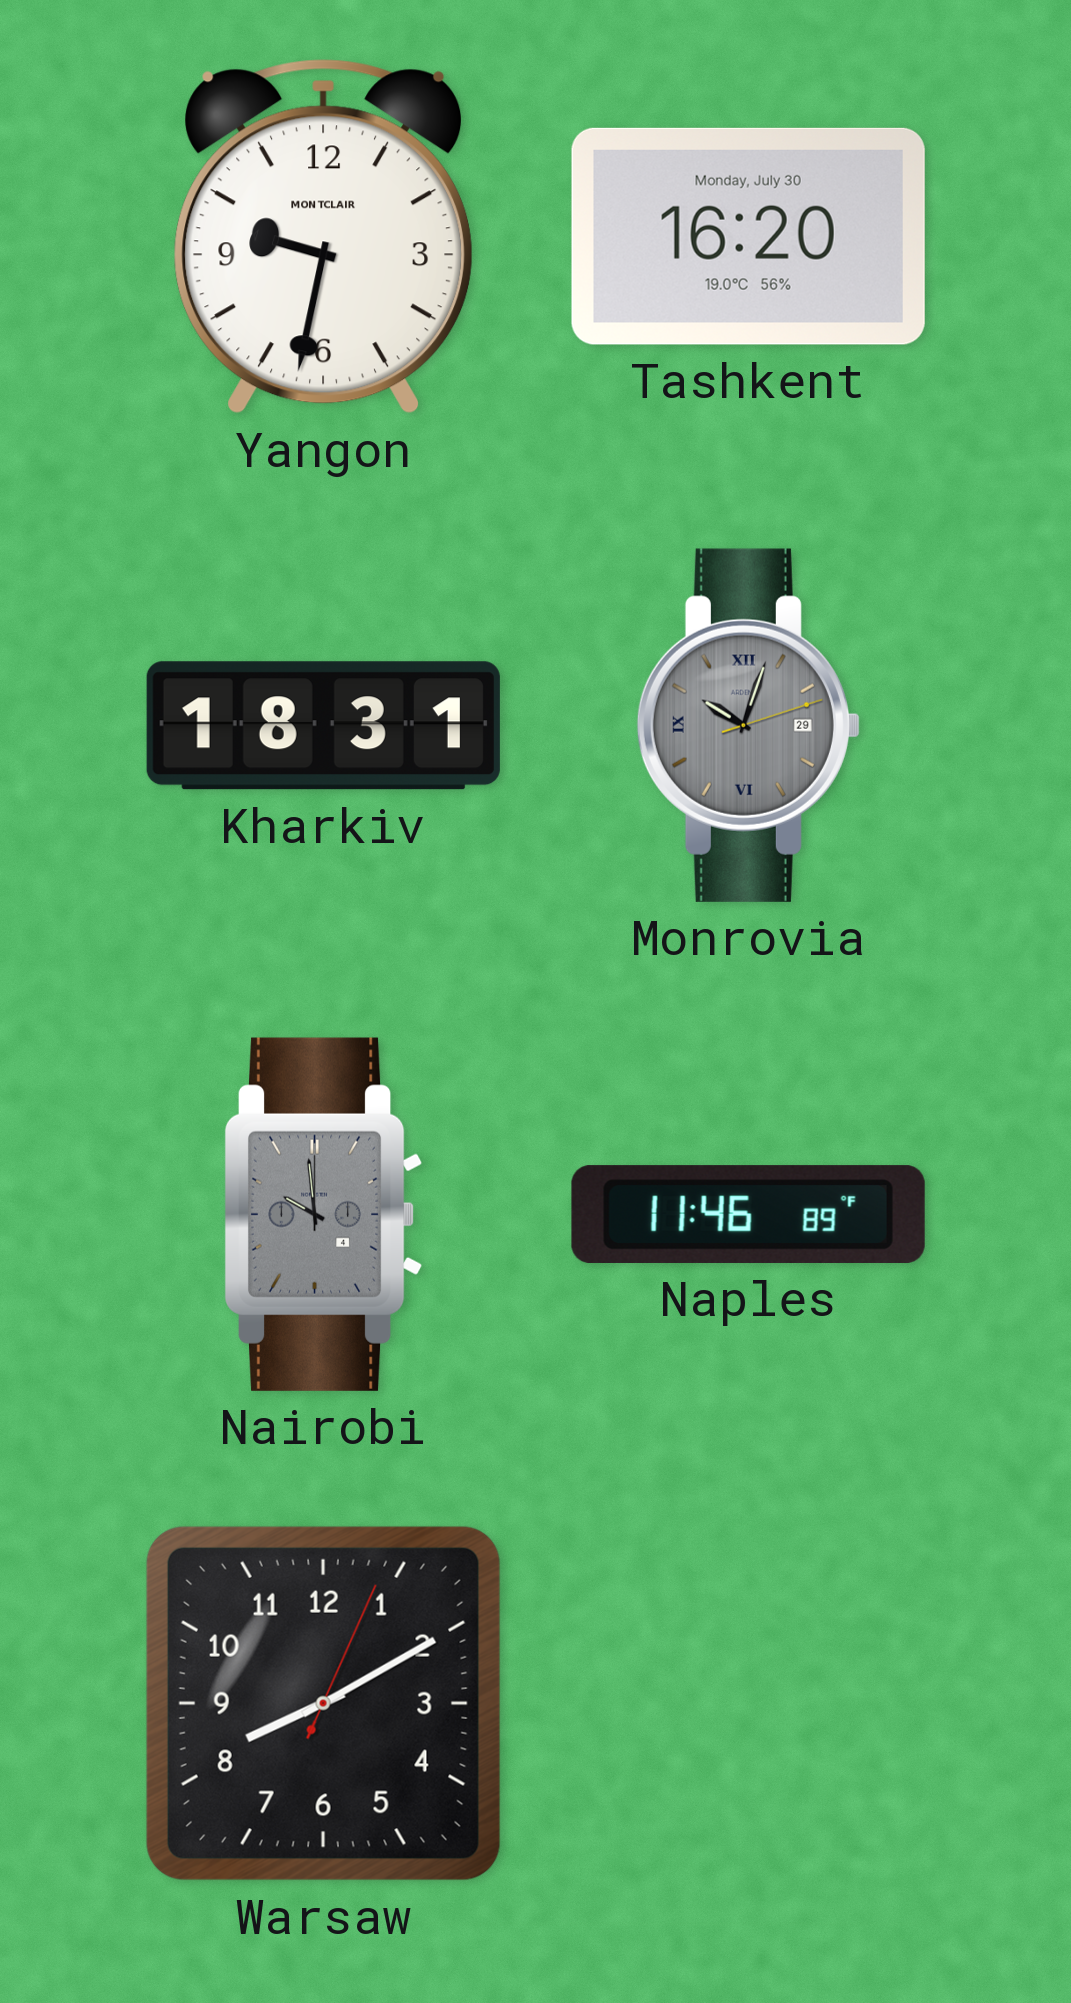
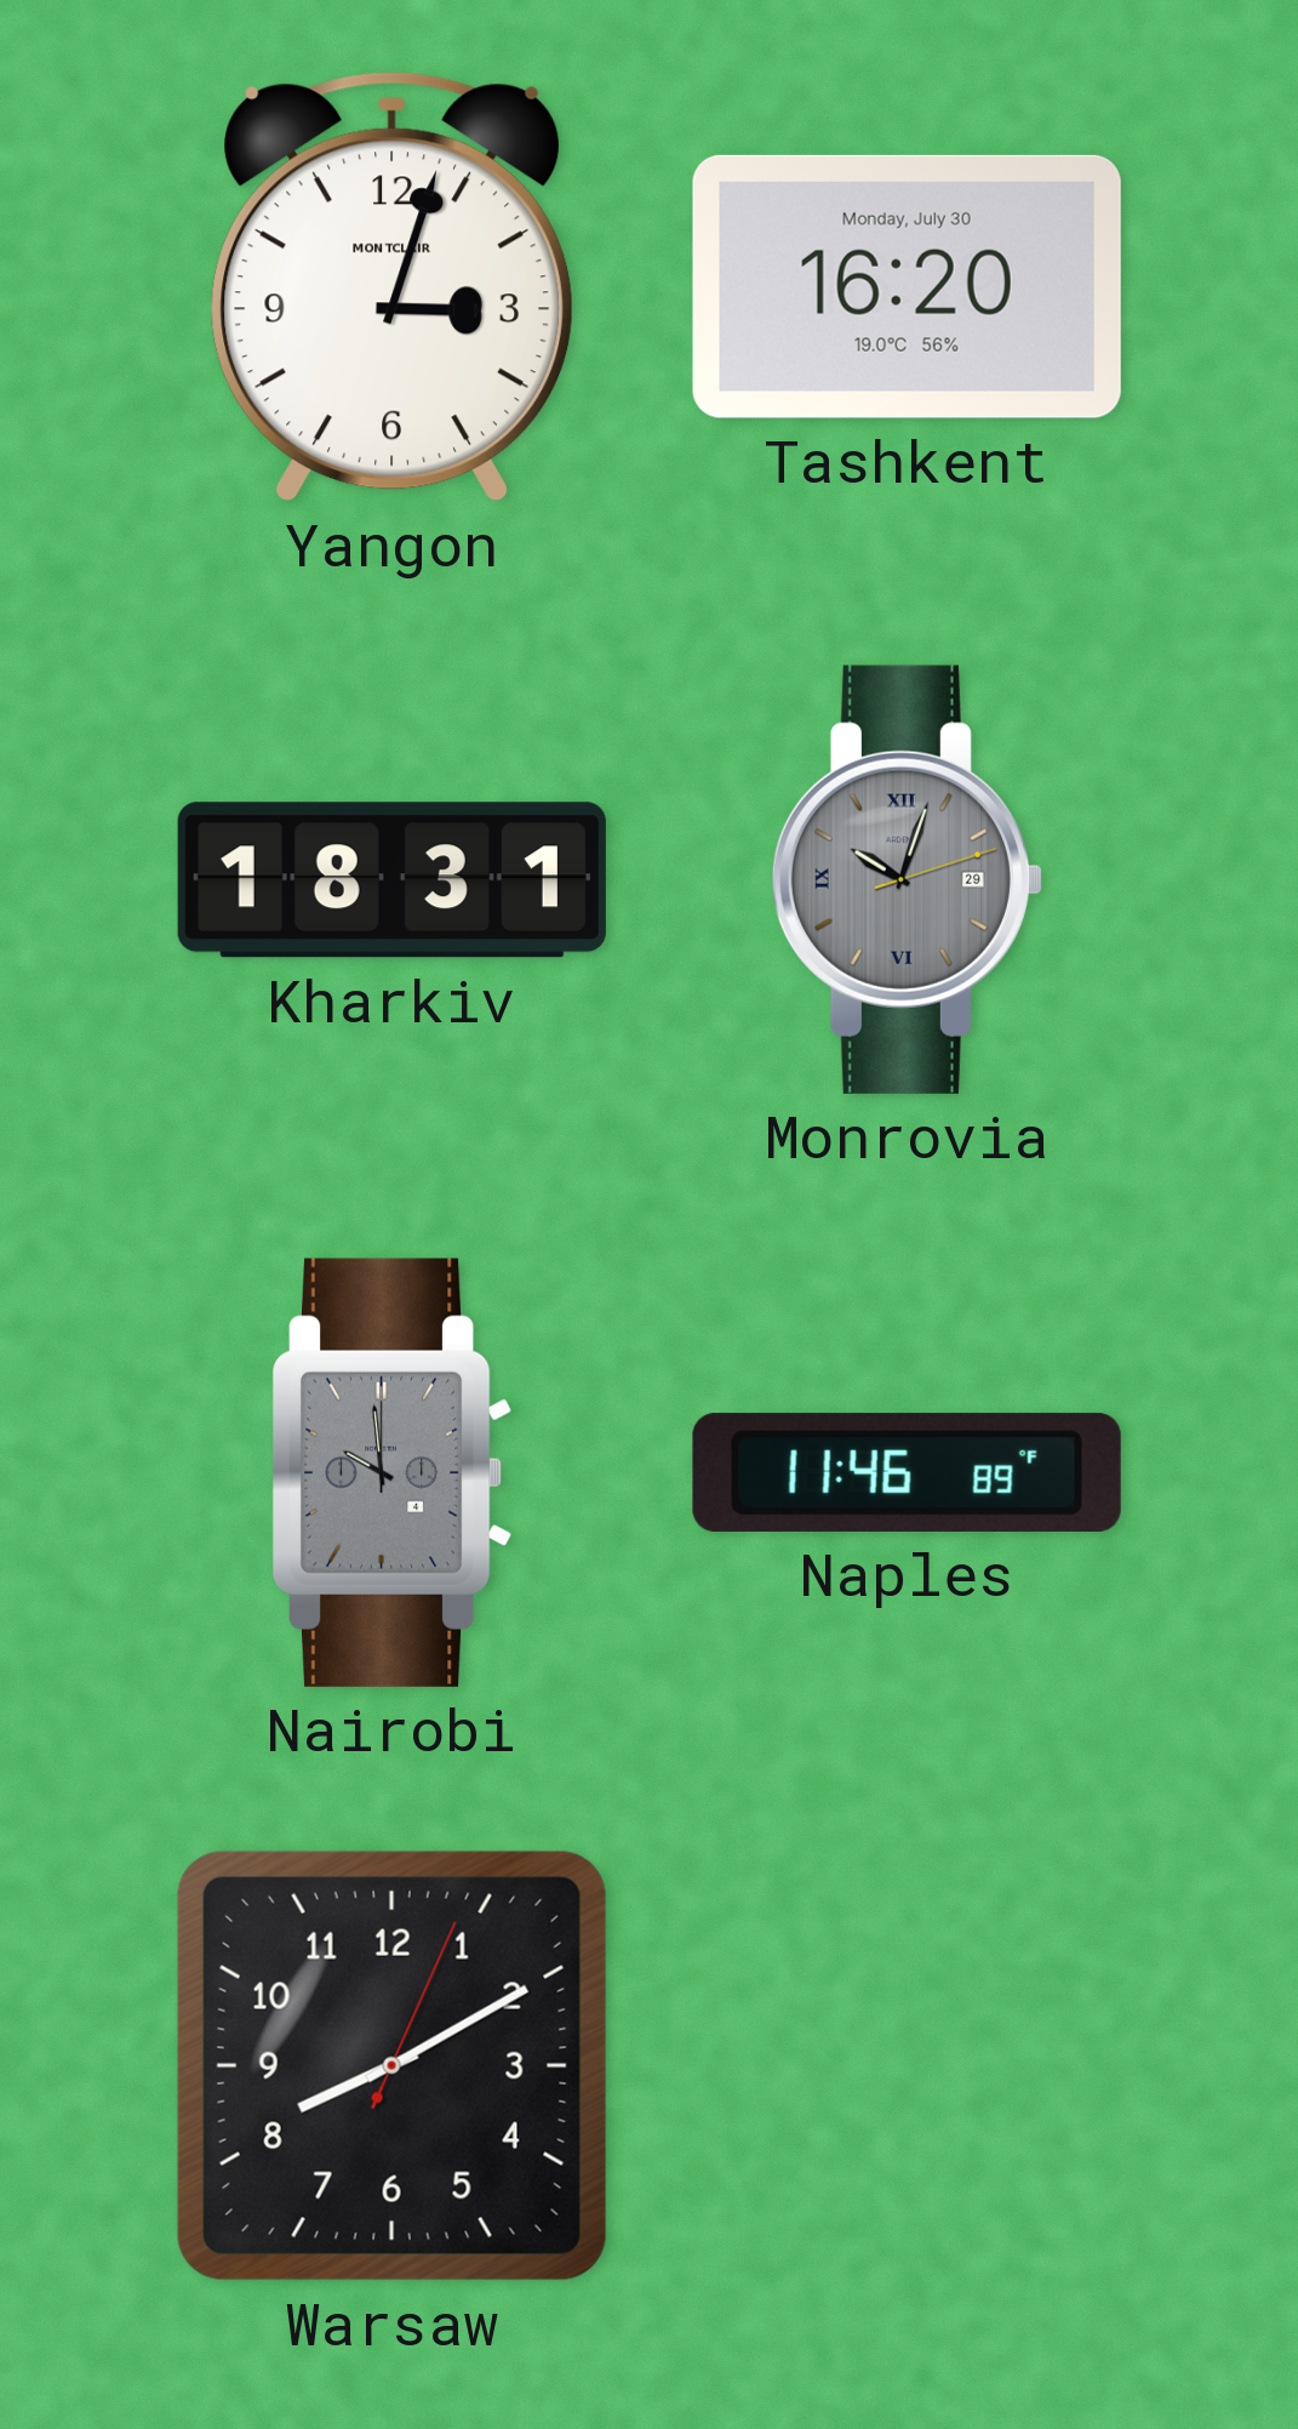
Yangon: 9:32 -> 3:03
